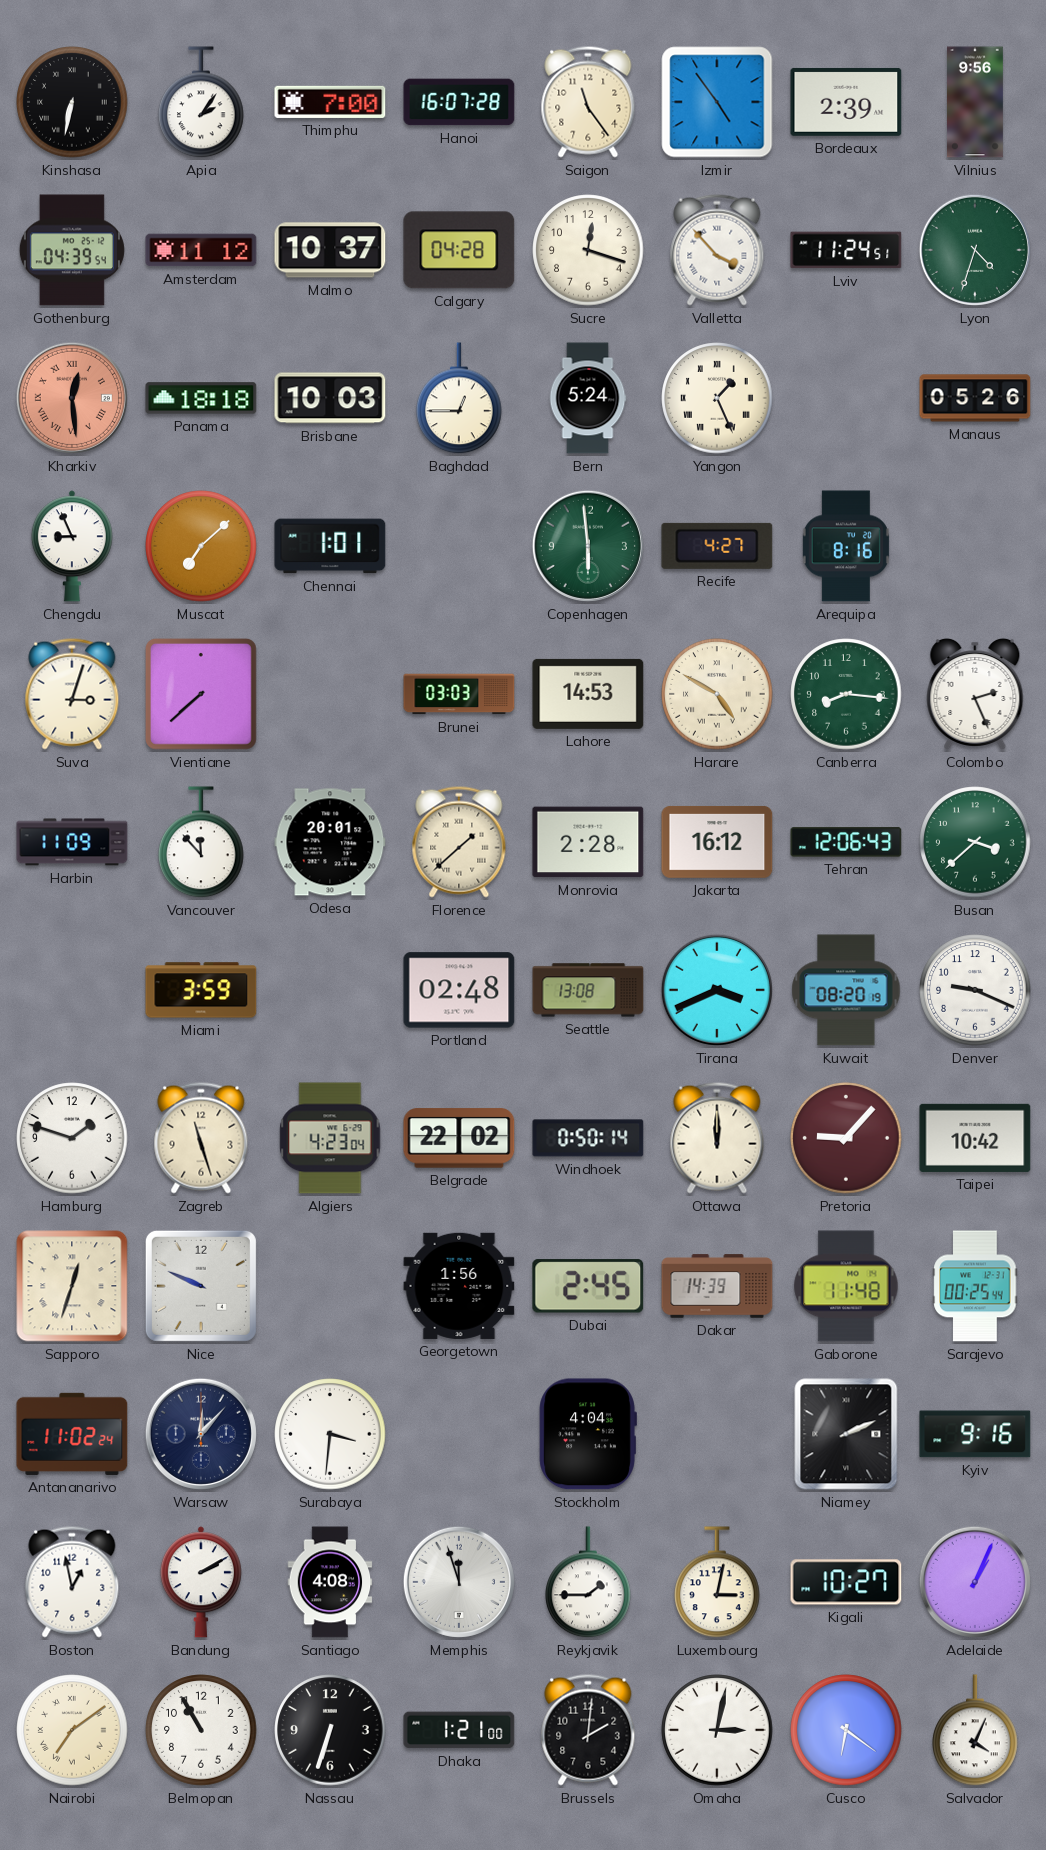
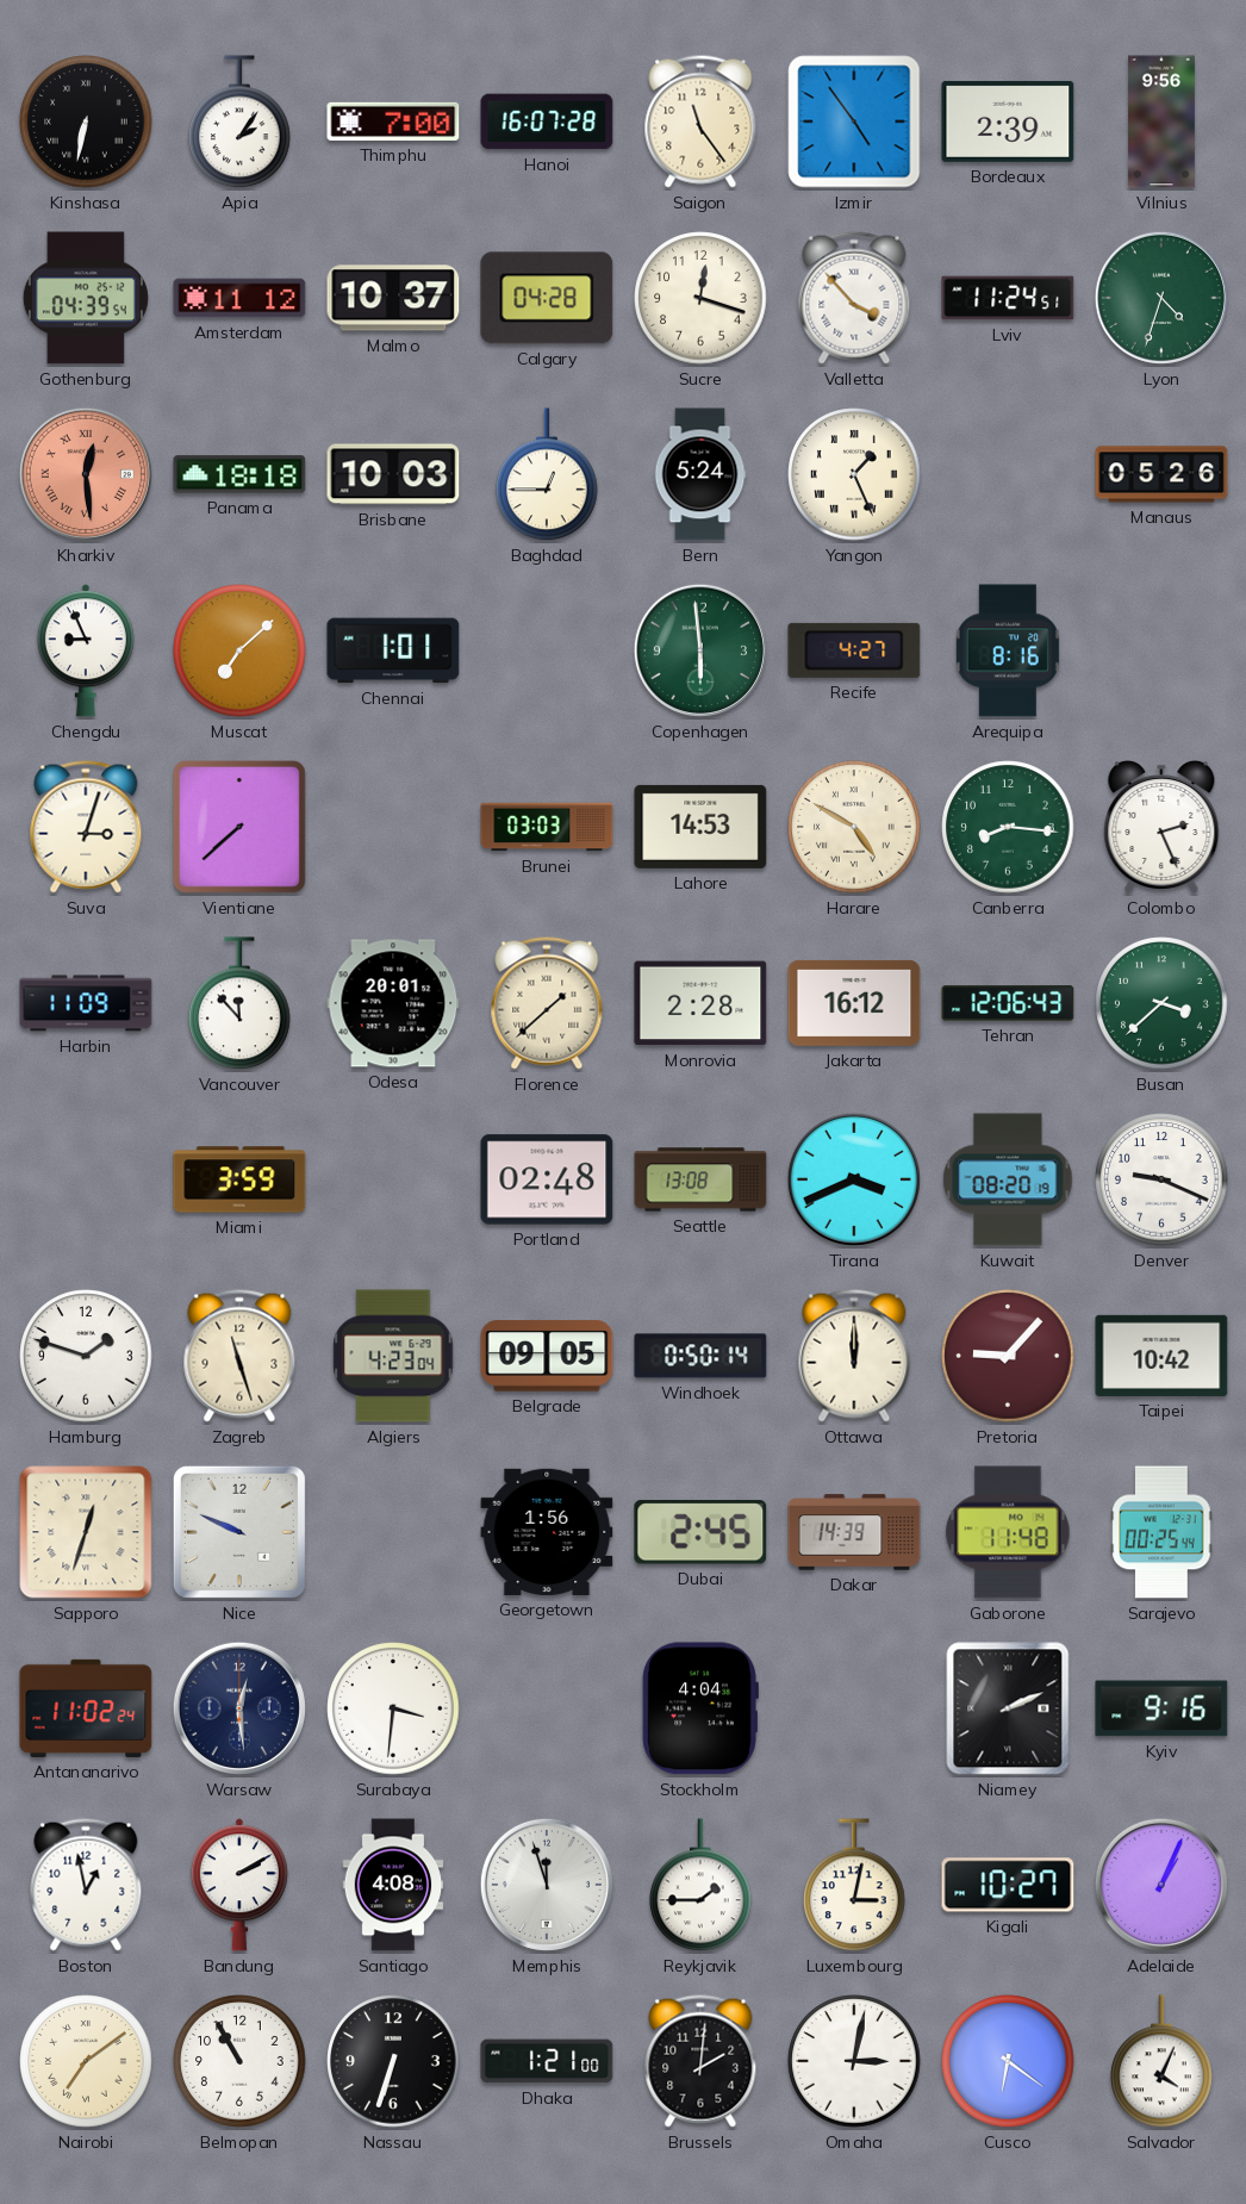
Belgrade: 22:02 -> 09:05
Warsaw: 12:07 -> 12:29
